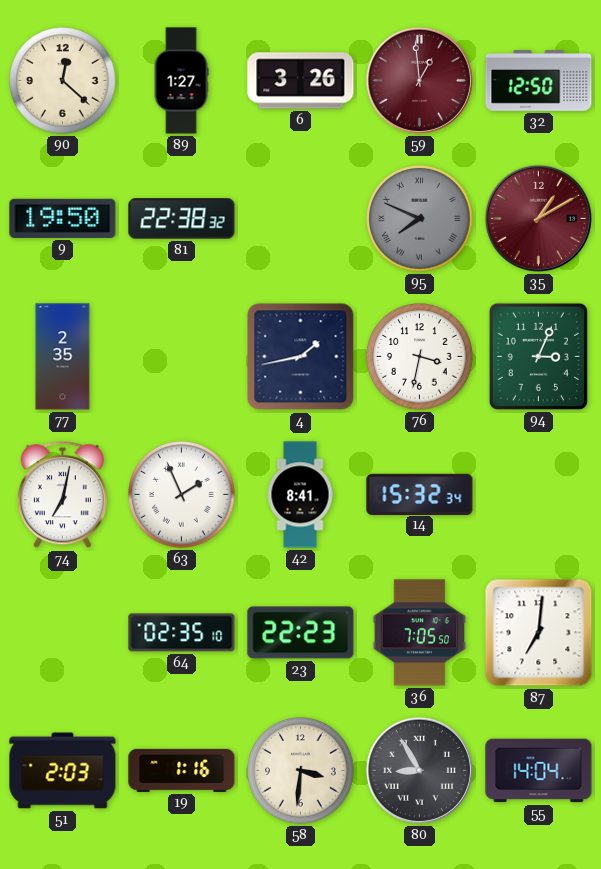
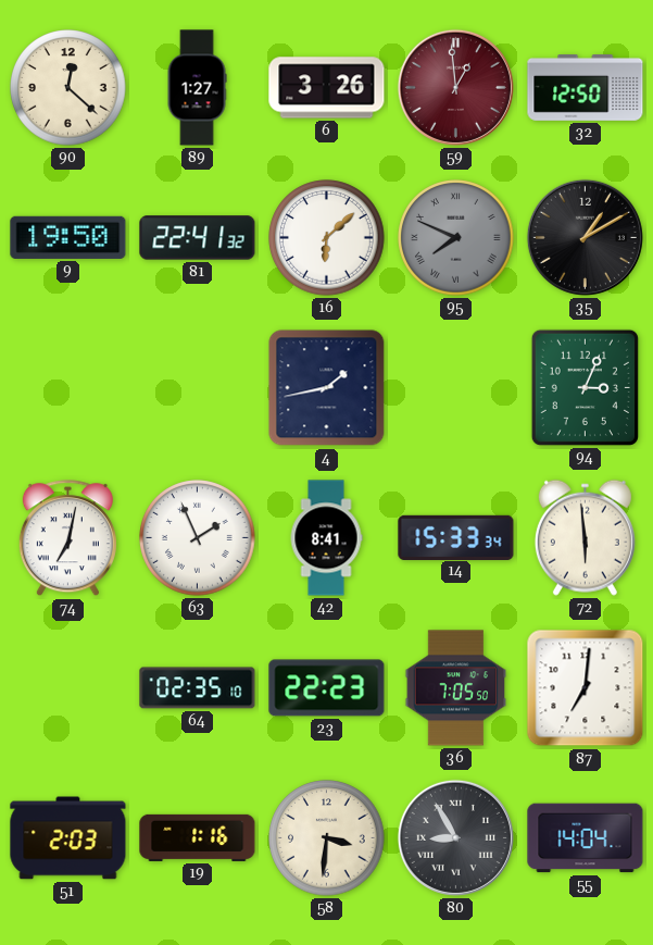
81: 22:38 -> 22:41
16: none -> 6:08
35 dial: burgundy -> black
77: 2:35 -> none
76: 3:32 -> none
14: 15:32 -> 15:33
72: none -> 5:59
